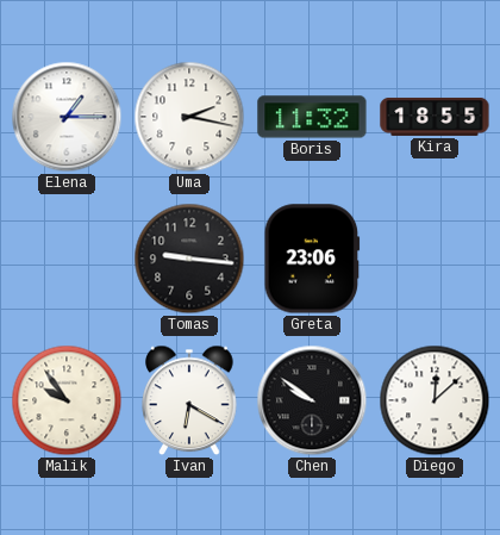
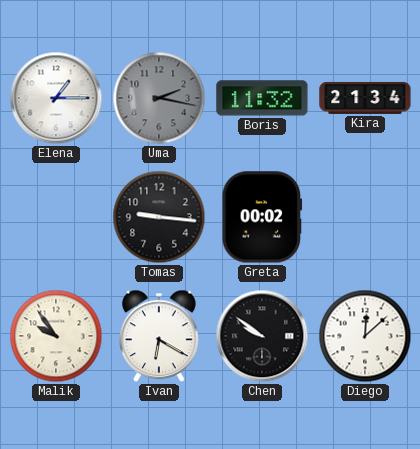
Uma dial: white -> grey
Kira: 18:55 -> 21:34
Greta: 23:06 -> 00:02
